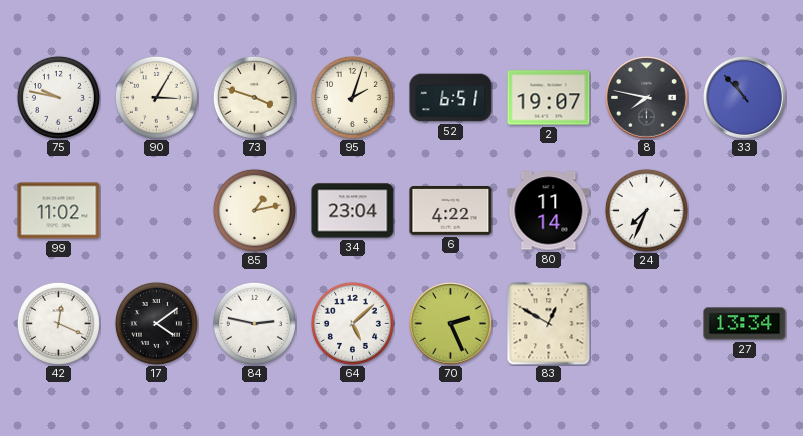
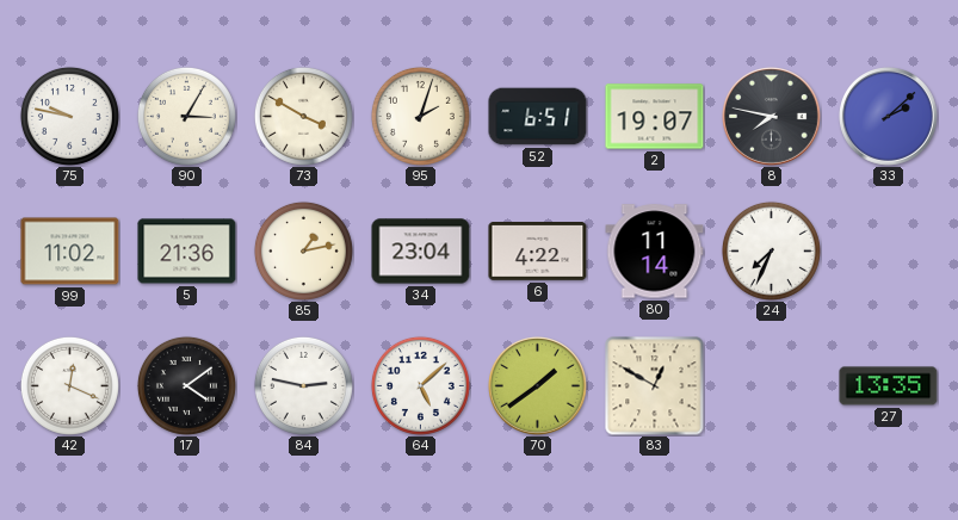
73: 3:48 -> 3:50
33: 10:53 -> 2:08
5: none -> 21:36
70: 2:26 -> 1:39
27: 13:34 -> 13:35
